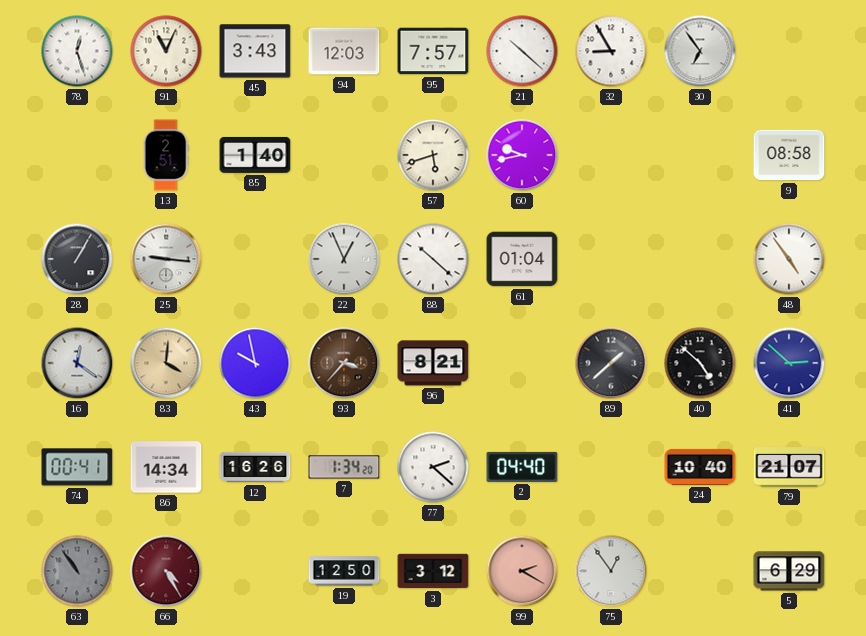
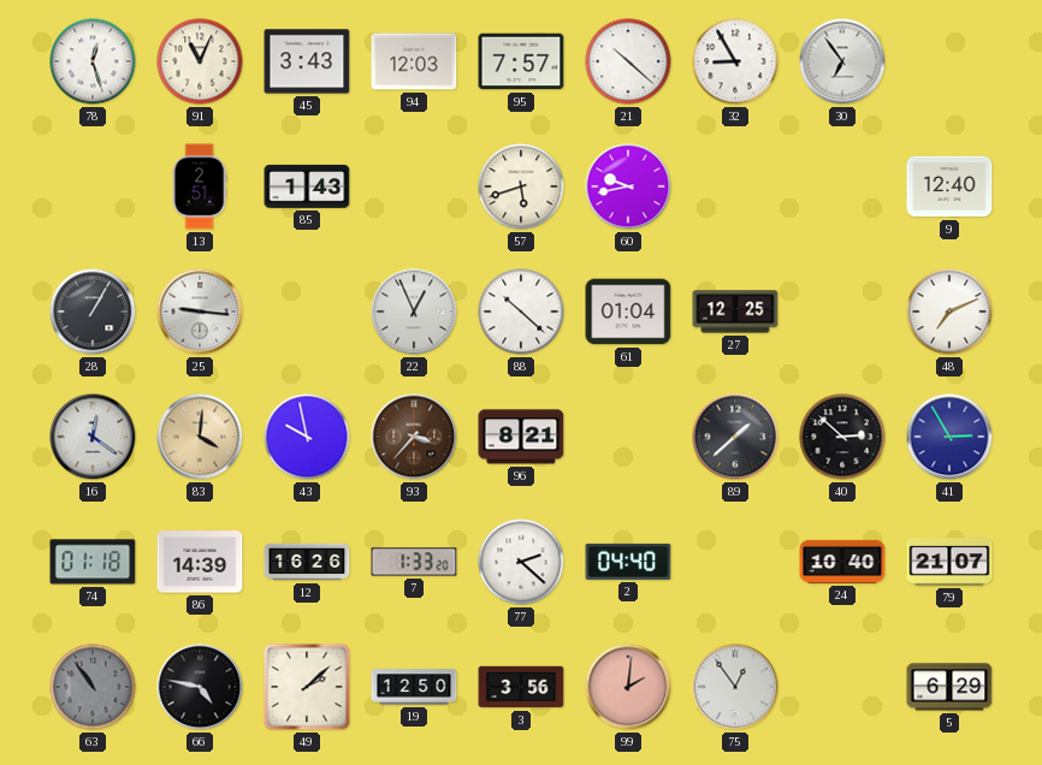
85: 1:40 -> 1:43
9: 08:58 -> 12:40
27: none -> 12:25
48: 4:54 -> 7:11
40: 4:52 -> 2:52
41: 2:52 -> 2:55
74: 00:41 -> 01:18
86: 14:34 -> 14:39
7: 1:34 -> 1:33
66: 4:25 -> 4:47
66 dial: burgundy -> black
49: none -> 2:08
3: 3:12 -> 3:56
99: 2:20 -> 2:01
